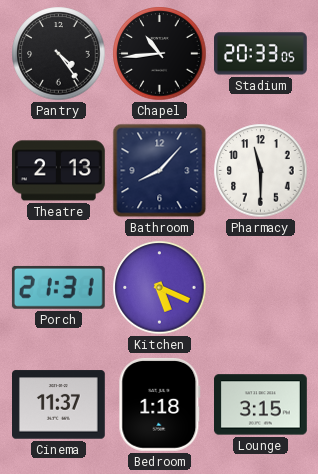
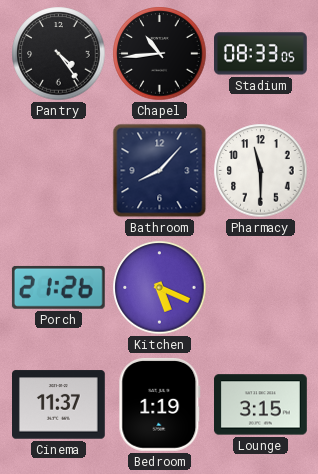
Stadium: 20:33 -> 08:33
Theatre: 2:13 -> none
Porch: 21:31 -> 21:26
Bedroom: 1:18 -> 1:19
